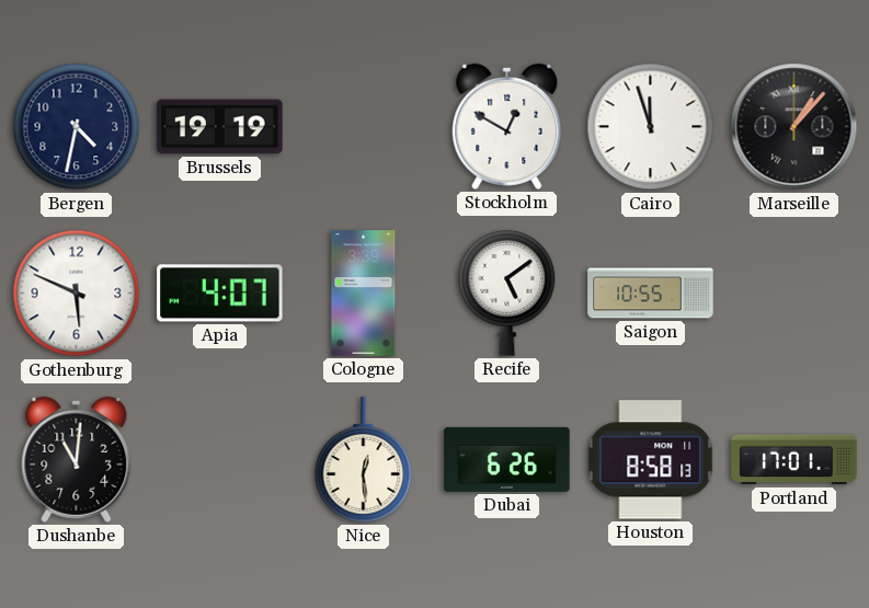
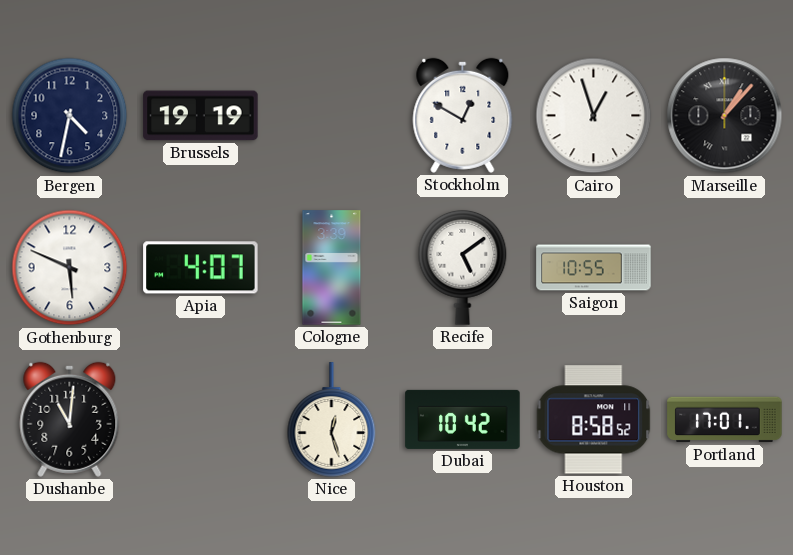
Cairo: 11:57 -> 12:57
Nice: 12:29 -> 12:27
Dubai: 6:26 -> 10:42
Houston: 8:58:13 -> 8:58:52
